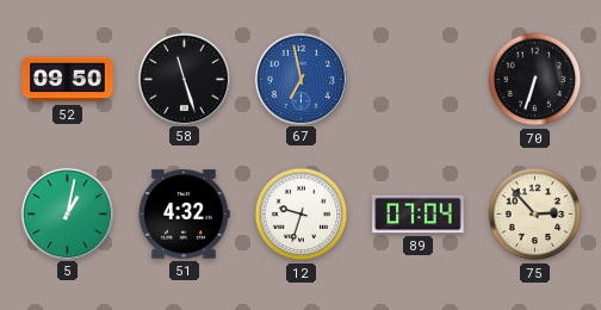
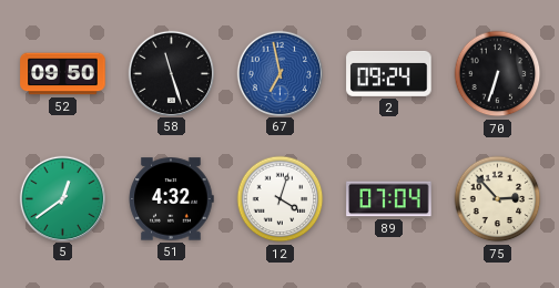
2: none -> 09:24
5: 1:02 -> 12:39
12: 9:33 -> 4:03
